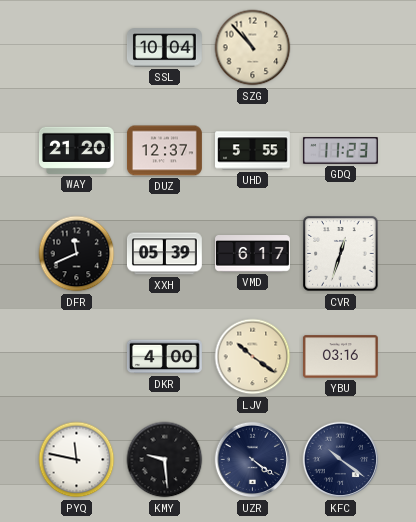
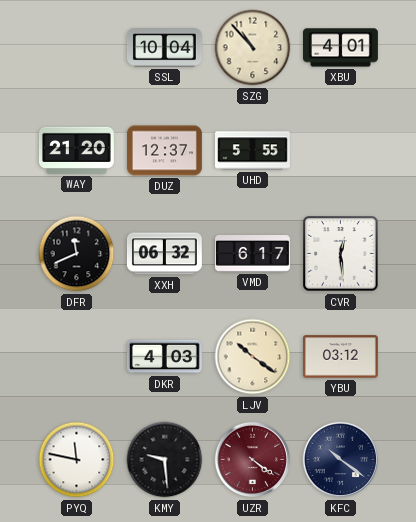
XBU: none -> 4:01
GDQ: 11:23 -> none
XXH: 05:39 -> 06:32
CVR: 12:33 -> 12:29
DKR: 4:00 -> 4:03
YBU: 03:16 -> 03:12
UZR dial: navy -> burgundy
